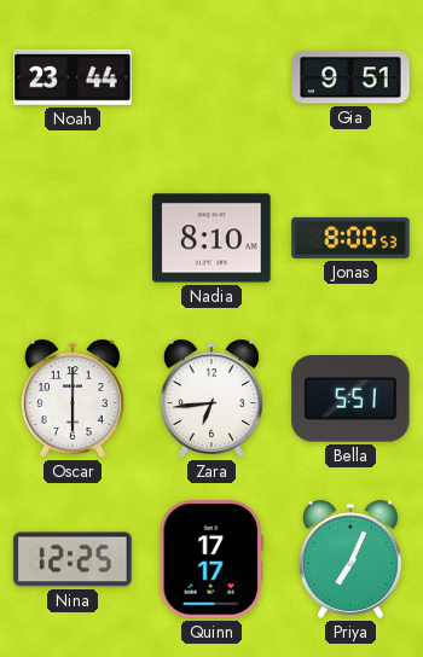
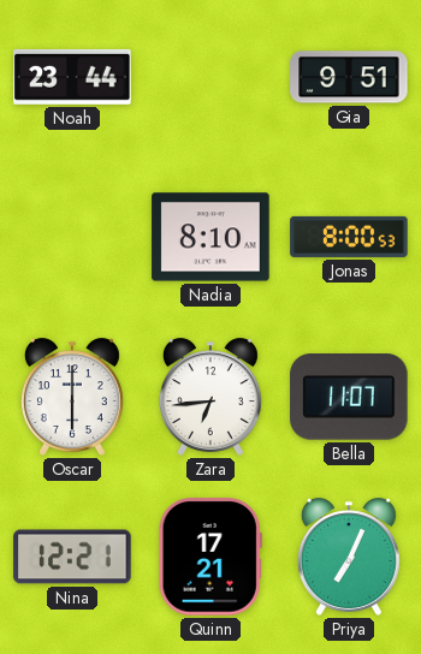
Bella: 5:51 -> 11:07
Nina: 12:25 -> 12:21
Quinn: 17:17 -> 17:21
